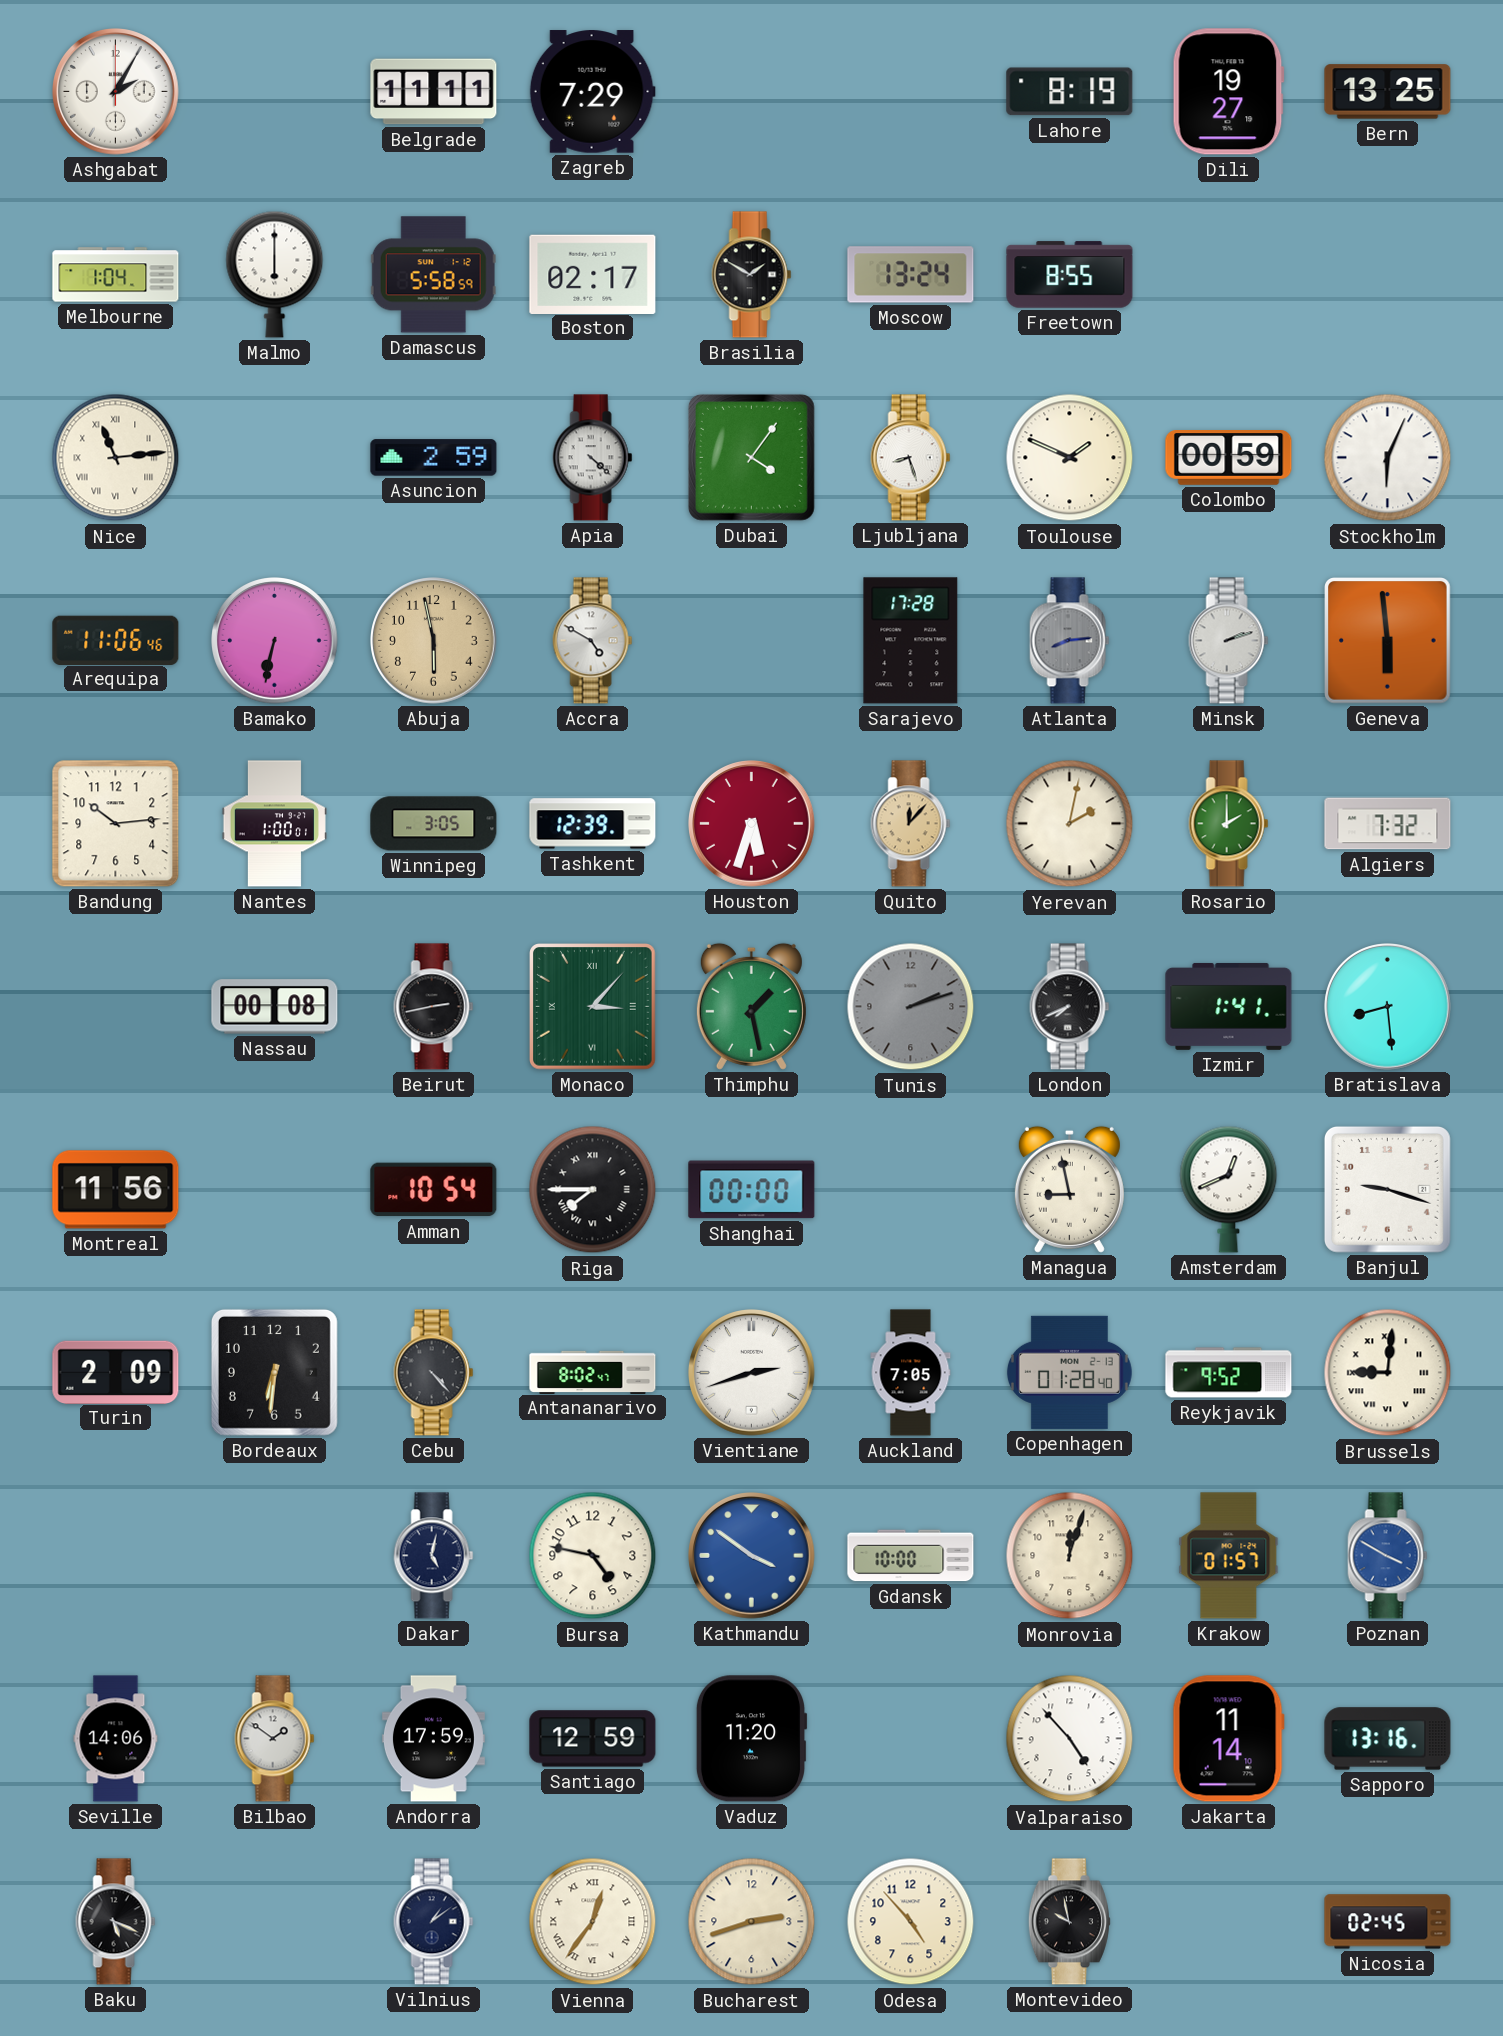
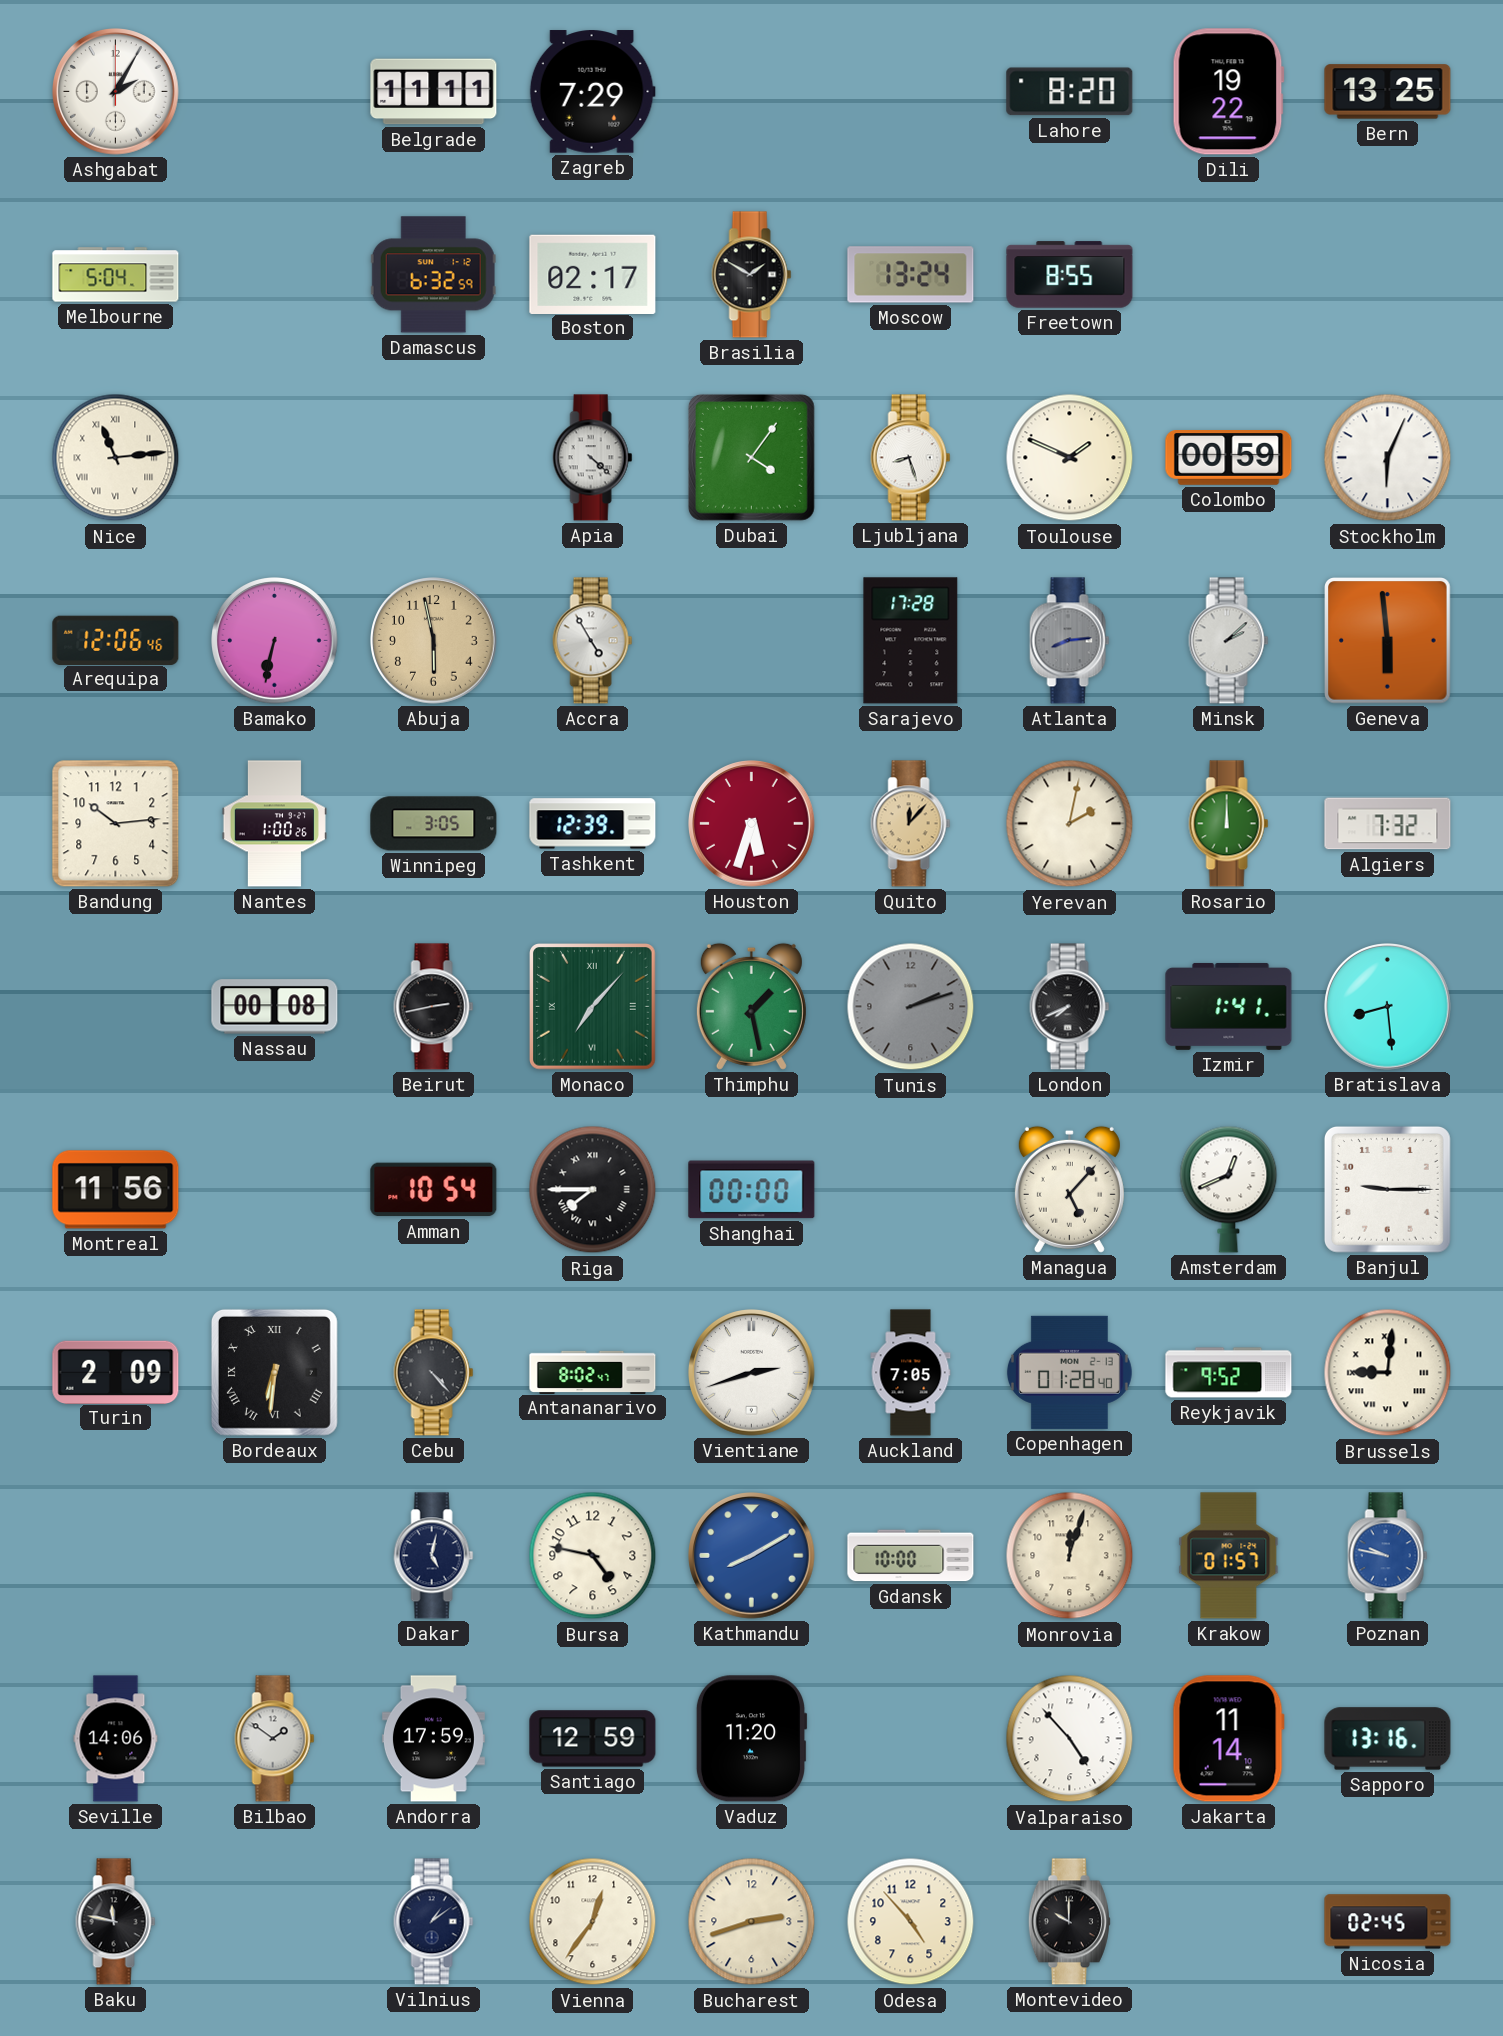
Lahore: 8:19 -> 8:20
Dili: 19:27 -> 19:22
Melbourne: 1:04 -> 5:04
Malmo: 6:00 -> none
Damascus: 5:58 -> 6:32
Asuncion: 2:59 -> none
Arequipa: 11:06 -> 12:06
Accra: 4:50 -> 4:55
Minsk: 2:12 -> 2:08
Nantes: 1:00:01 -> 1:00:26
Rosario: 2:00 -> 12:00
Monaco: 3:07 -> 7:07
Managua: 8:58 -> 5:07
Banjul: 9:18 -> 9:15
Bordeaux numerals: Arabic -> Roman
Kathmandu: 3:51 -> 8:10
Poznan: 3:50 -> 9:47
Baku: 5:19 -> 11:47
Vienna numerals: Roman -> Arabic
Montevideo: 9:58 -> 10:00
